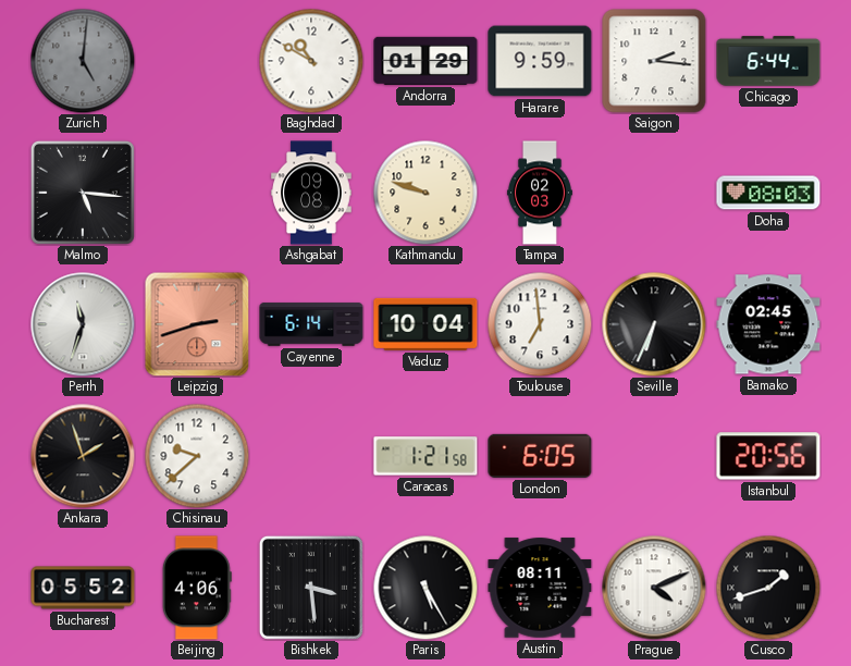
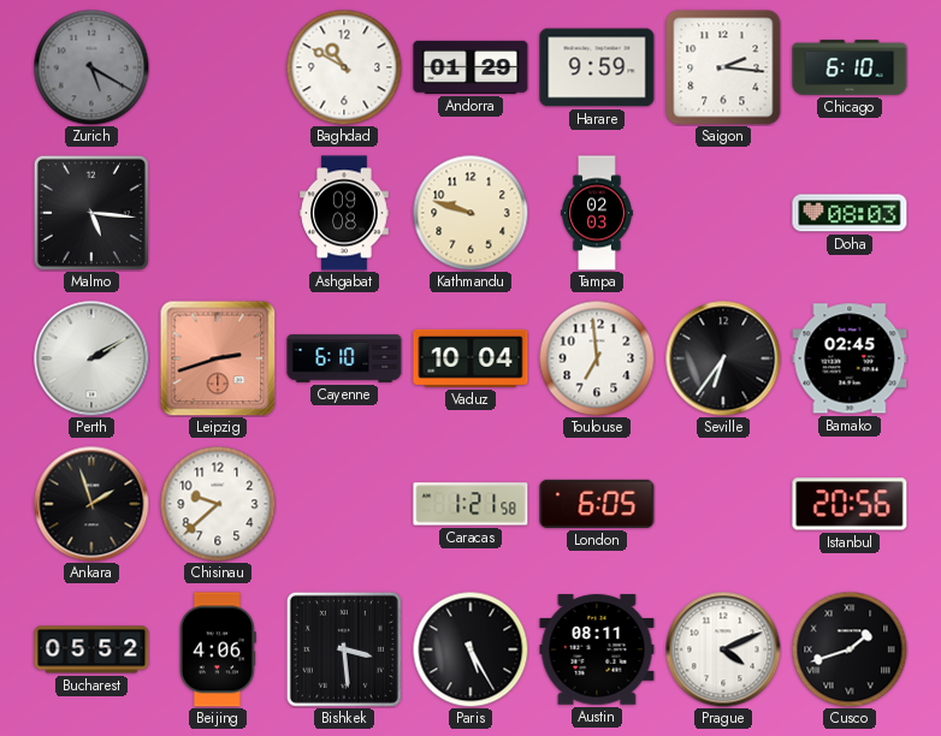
Zurich: 5:01 -> 5:20
Chicago: 6:44 -> 6:10
Perth: 11:33 -> 2:10
Cayenne: 6:14 -> 6:10
Seville: 6:34 -> 6:36
